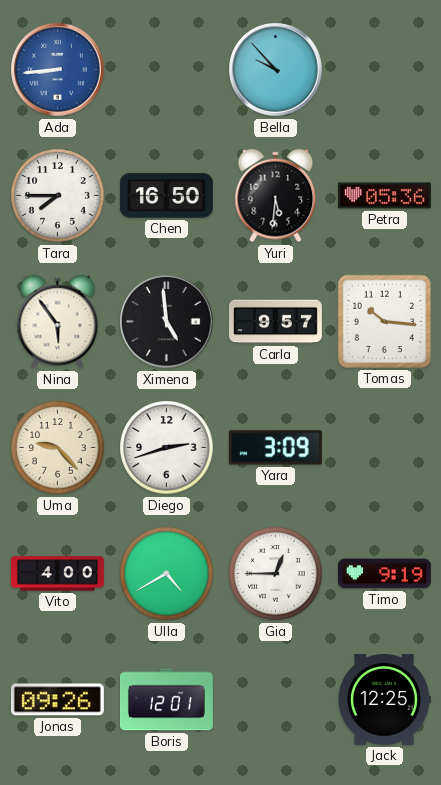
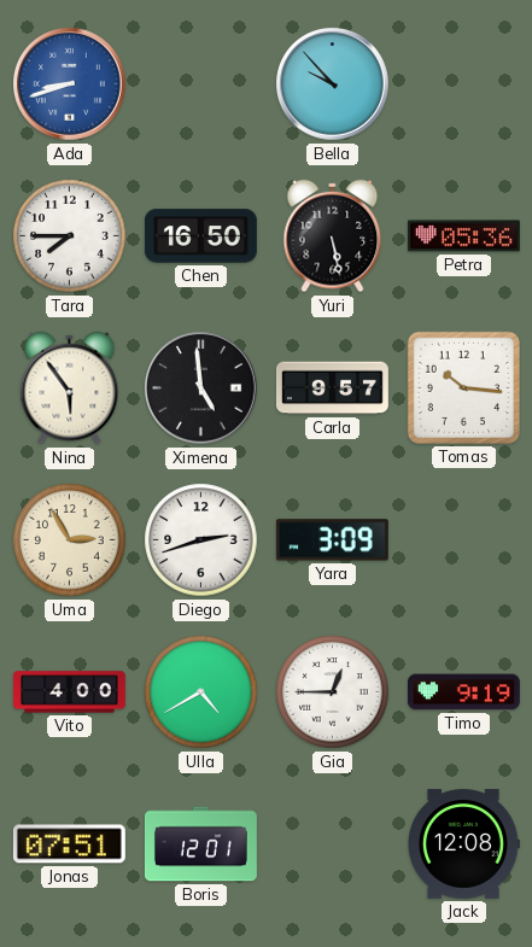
Ada: 8:44 -> 8:42
Yuri: 5:31 -> 5:28
Uma: 9:23 -> 2:55
Jonas: 09:26 -> 07:51
Jack: 12:25 -> 12:08
